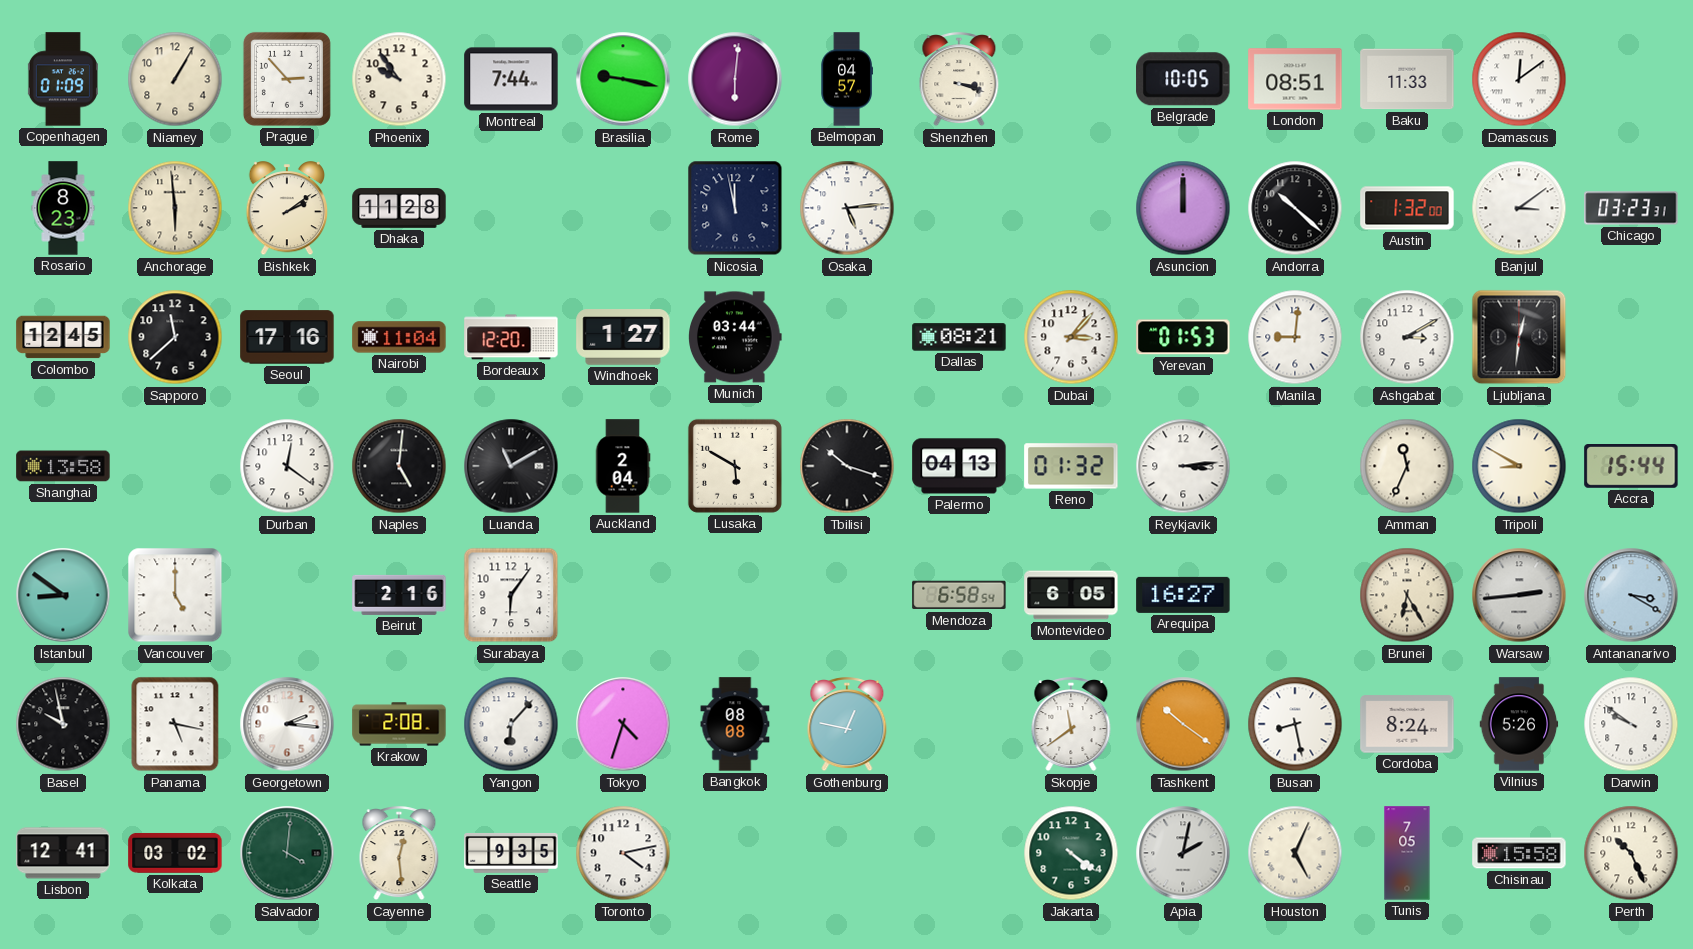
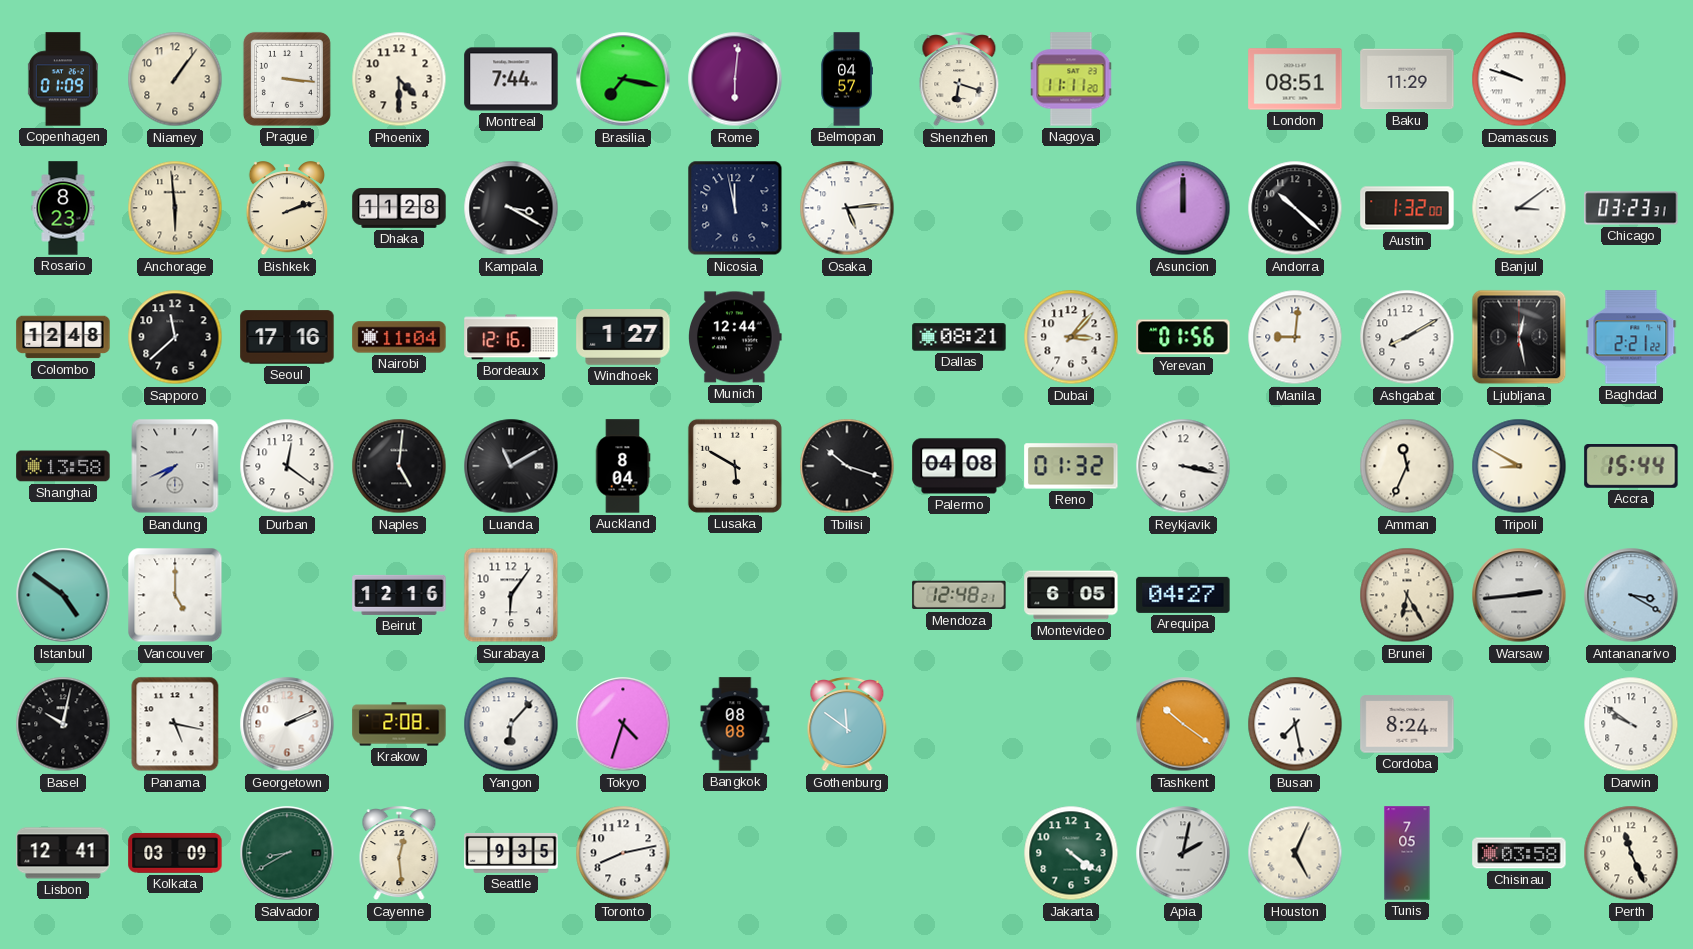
Niamey: 1:05 -> 1:06
Prague: 2:53 -> 3:16
Phoenix: 9:54 -> 4:30
Brasilia: 9:17 -> 7:17
Shenzhen: 3:18 -> 6:18
Nagoya: none -> 11:11
Belgrade: 10:05 -> none
Baku: 11:33 -> 11:29
Damascus: 12:09 -> 9:48
Bishkek: 2:09 -> 2:12
Kampala: none -> 3:20
Colombo: 12:45 -> 12:48
Bordeaux: 12:20 -> 12:16
Munich: 03:44 -> 12:44
Yerevan: 01:53 -> 01:56
Ashgabat: 3:10 -> 8:10
Ljubljana: 12:31 -> 12:28
Baghdad: none -> 2:21
Bandung: none -> 7:41
Auckland: 2:04 -> 8:04
Palermo: 04:13 -> 04:08
Reykjavik: 3:14 -> 3:17
Istanbul: 8:51 -> 4:51
Beirut: 2:16 -> 12:16
Mendoza: 6:58 -> 12:48
Arequipa: 16:27 -> 04:27
Basel: 9:58 -> 10:02
Georgetown: 2:16 -> 2:11
Gothenburg: 12:47 -> 11:51
Skopje: 11:39 -> none
Busan: 8:28 -> 7:28
Vilnius: 5:26 -> none
Kolkata: 03:02 -> 03:09
Salvador: 4:01 -> 8:40
Toronto: 4:13 -> 8:13
Chisinau: 15:58 -> 03:58
Perth: 10:26 -> 11:26
